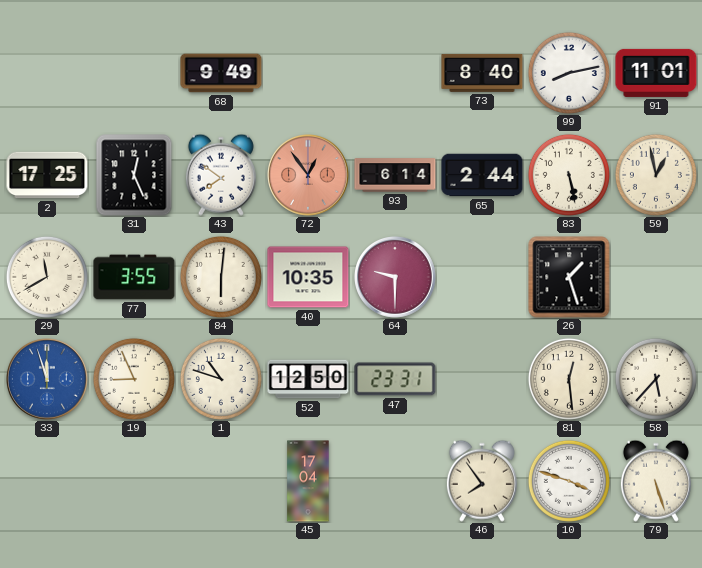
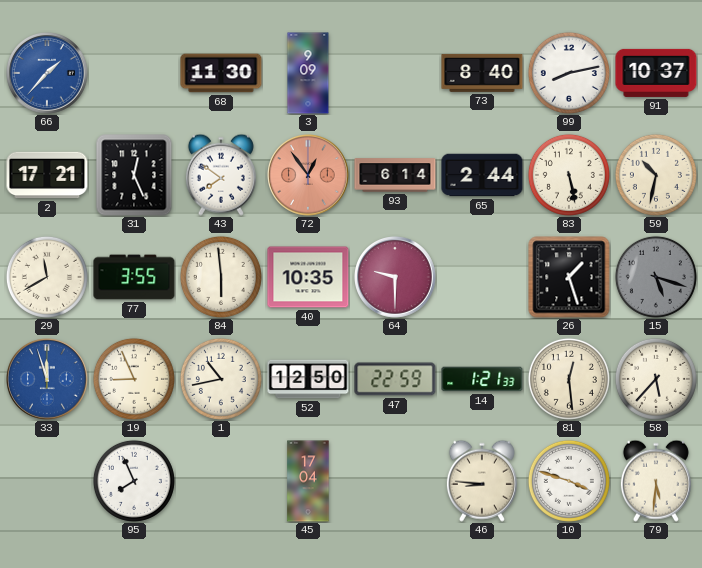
66: none -> 1:37
68: 9:49 -> 11:30
3: none -> 9:09
91: 11:01 -> 10:37
2: 17:25 -> 17:21
59: 12:58 -> 10:32
84: 6:01 -> 5:59
15: none -> 5:18
1: 10:48 -> 10:43
47: 23:31 -> 22:59
14: none -> 1:21
95: none -> 7:56
46: 7:54 -> 8:46
79: 5:27 -> 5:31
